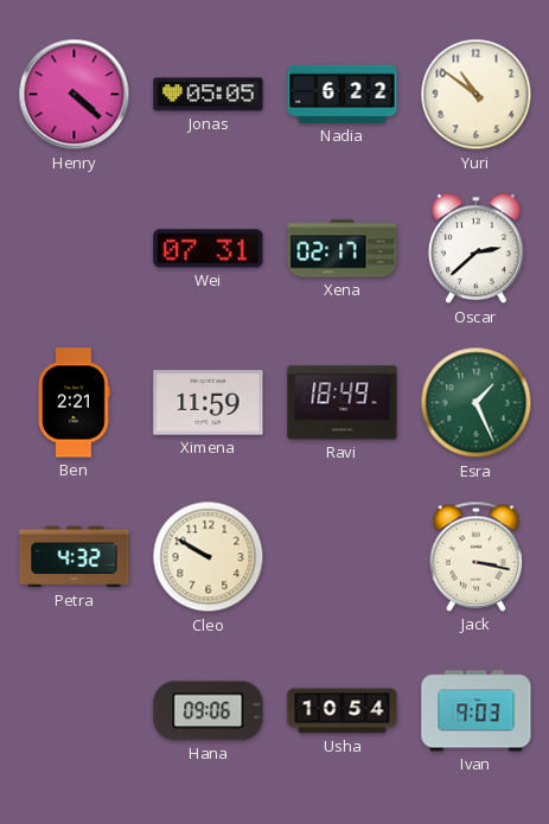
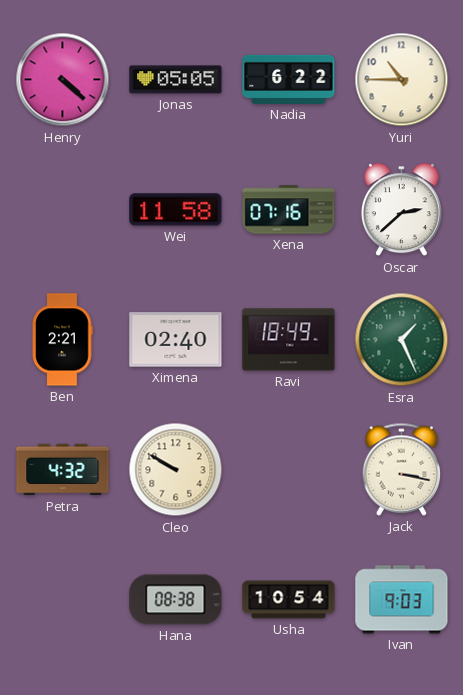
Yuri: 10:51 -> 10:45
Wei: 07:31 -> 11:58
Xena: 02:17 -> 07:16
Ximena: 11:59 -> 02:40
Hana: 09:06 -> 08:38
